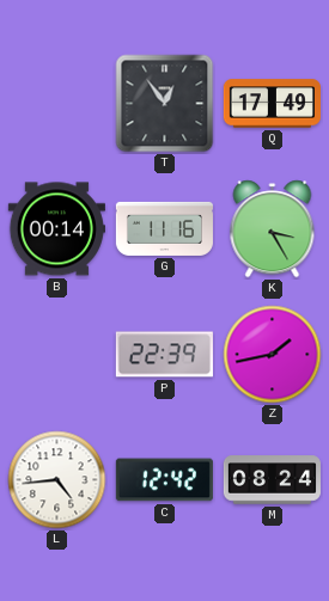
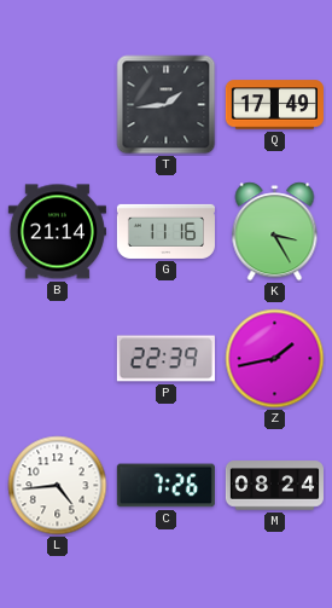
T: 12:54 -> 1:44
B: 00:14 -> 21:14
C: 12:42 -> 7:26
